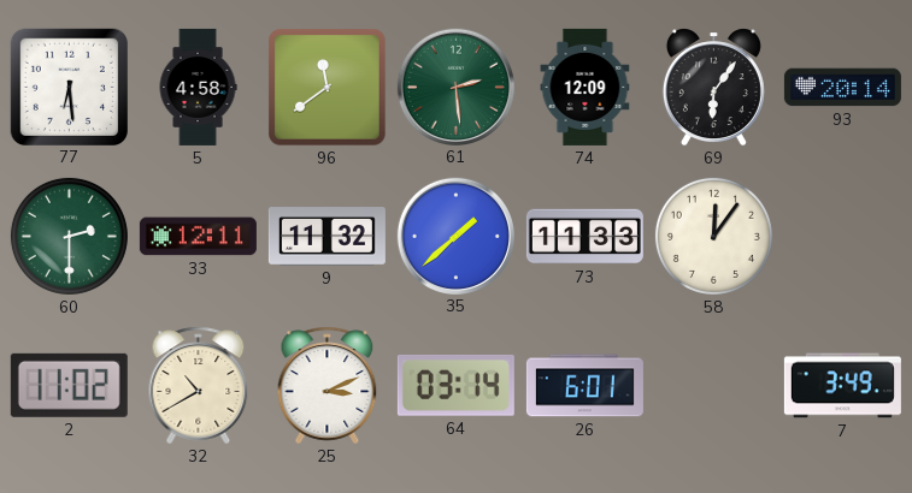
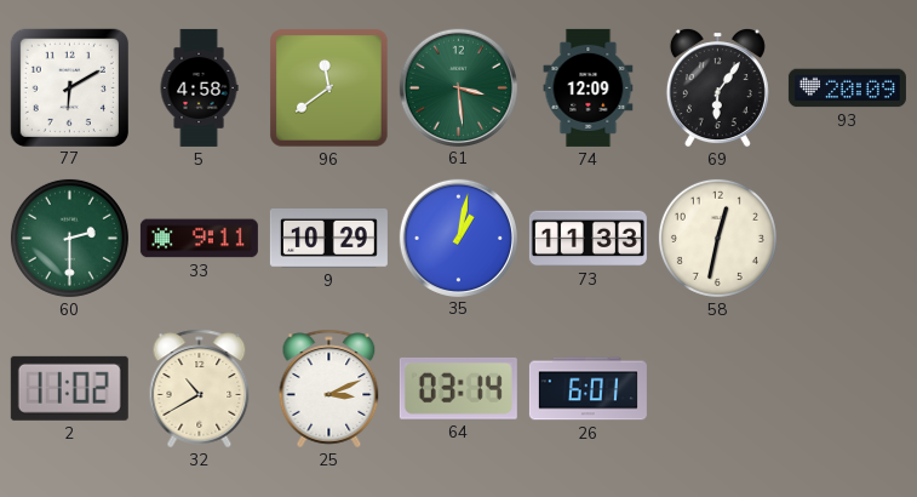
77: 6:29 -> 6:10
61: 2:29 -> 3:29
93: 20:14 -> 20:09
33: 12:11 -> 9:11
9: 11:32 -> 10:29
35: 1:38 -> 1:02
58: 12:06 -> 12:32
7: 3:49 -> none
